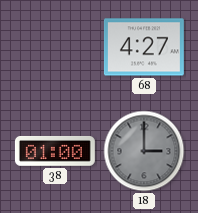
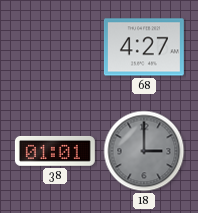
38: 01:00 -> 01:01
